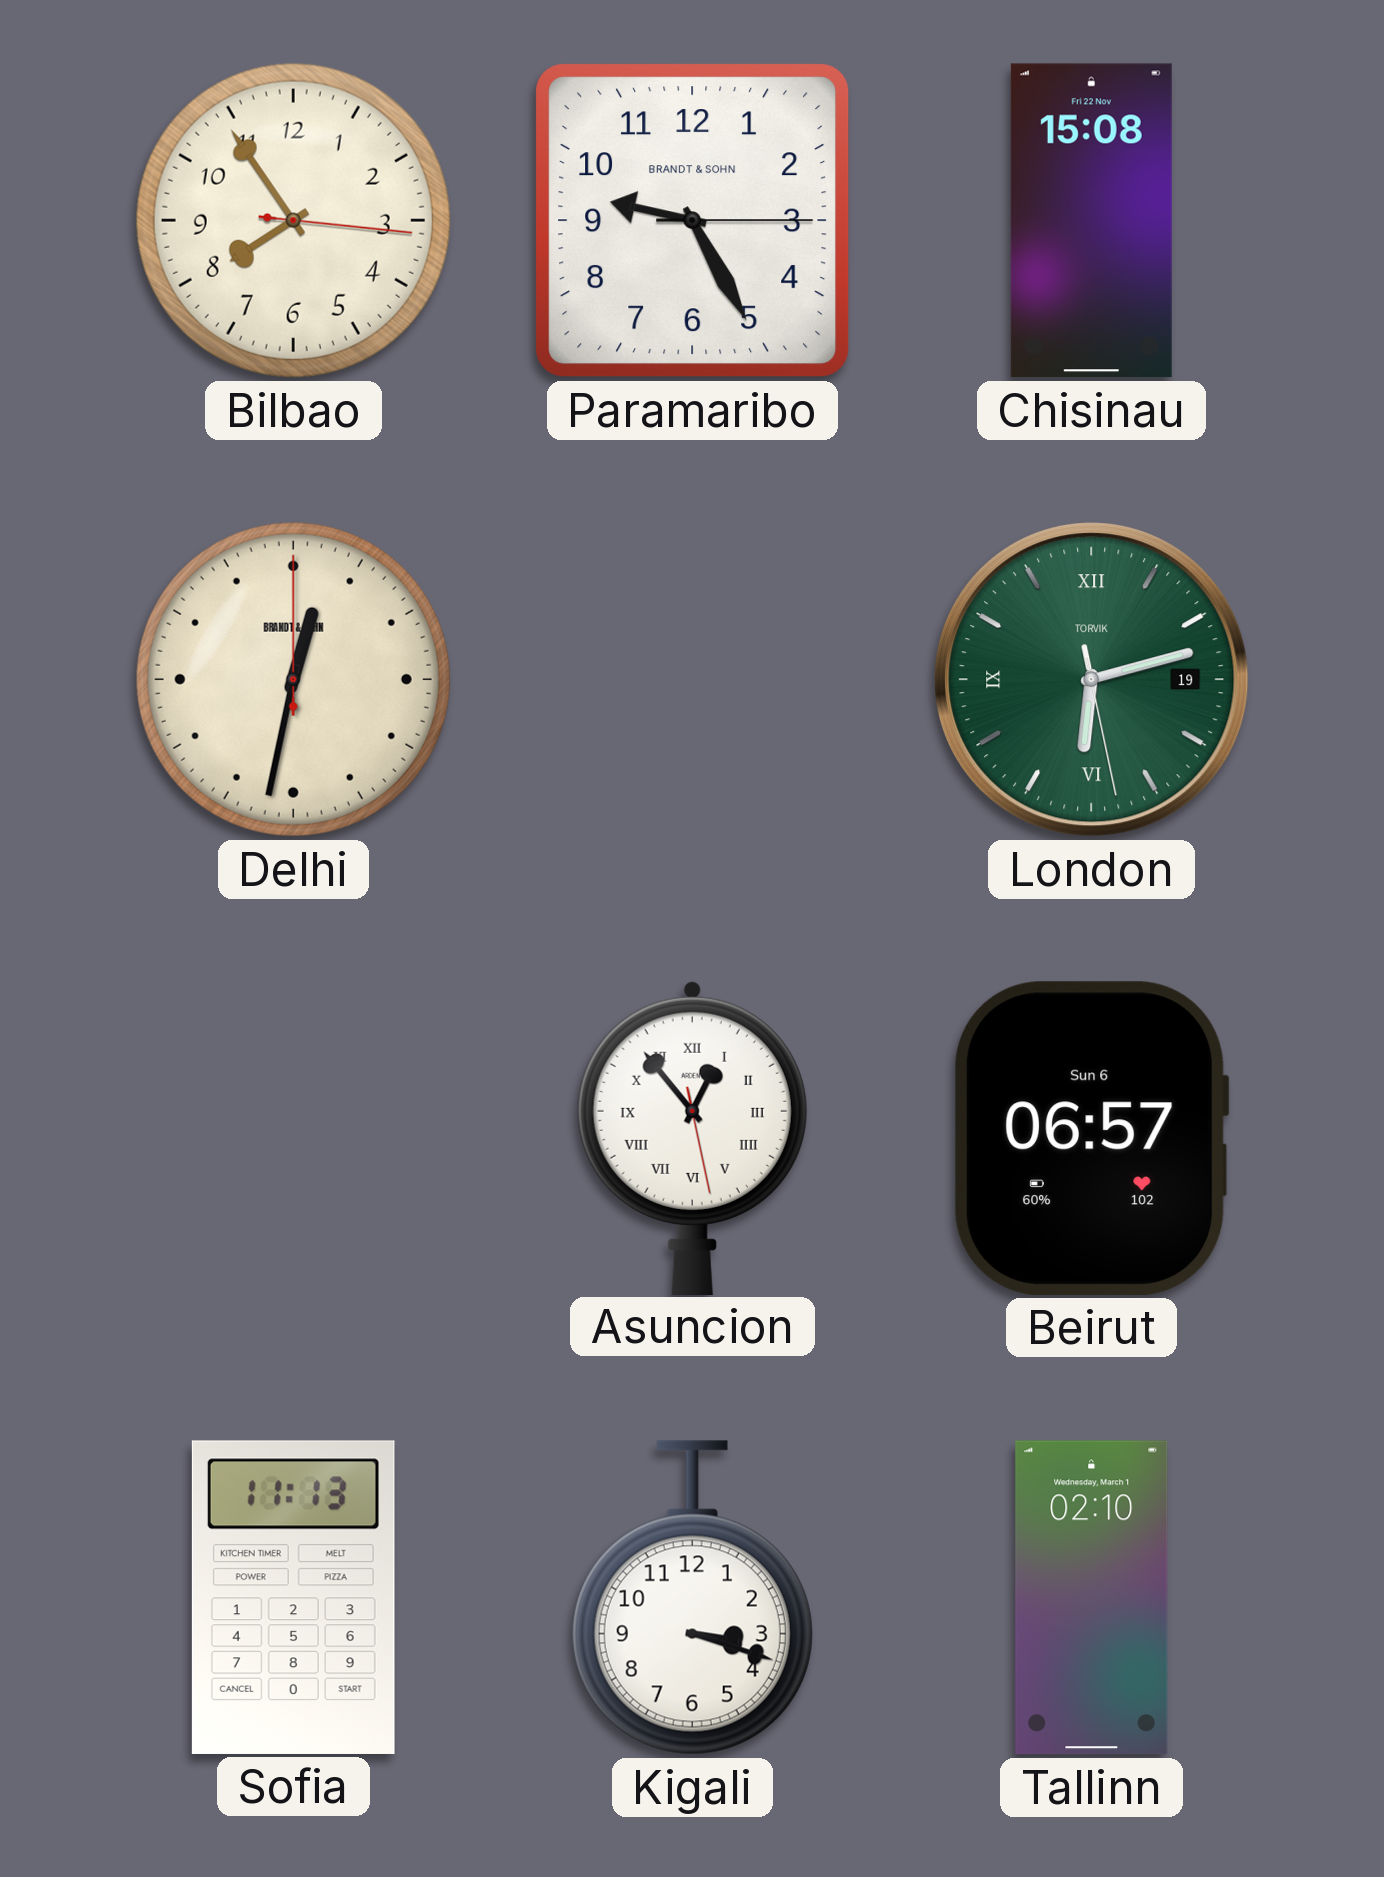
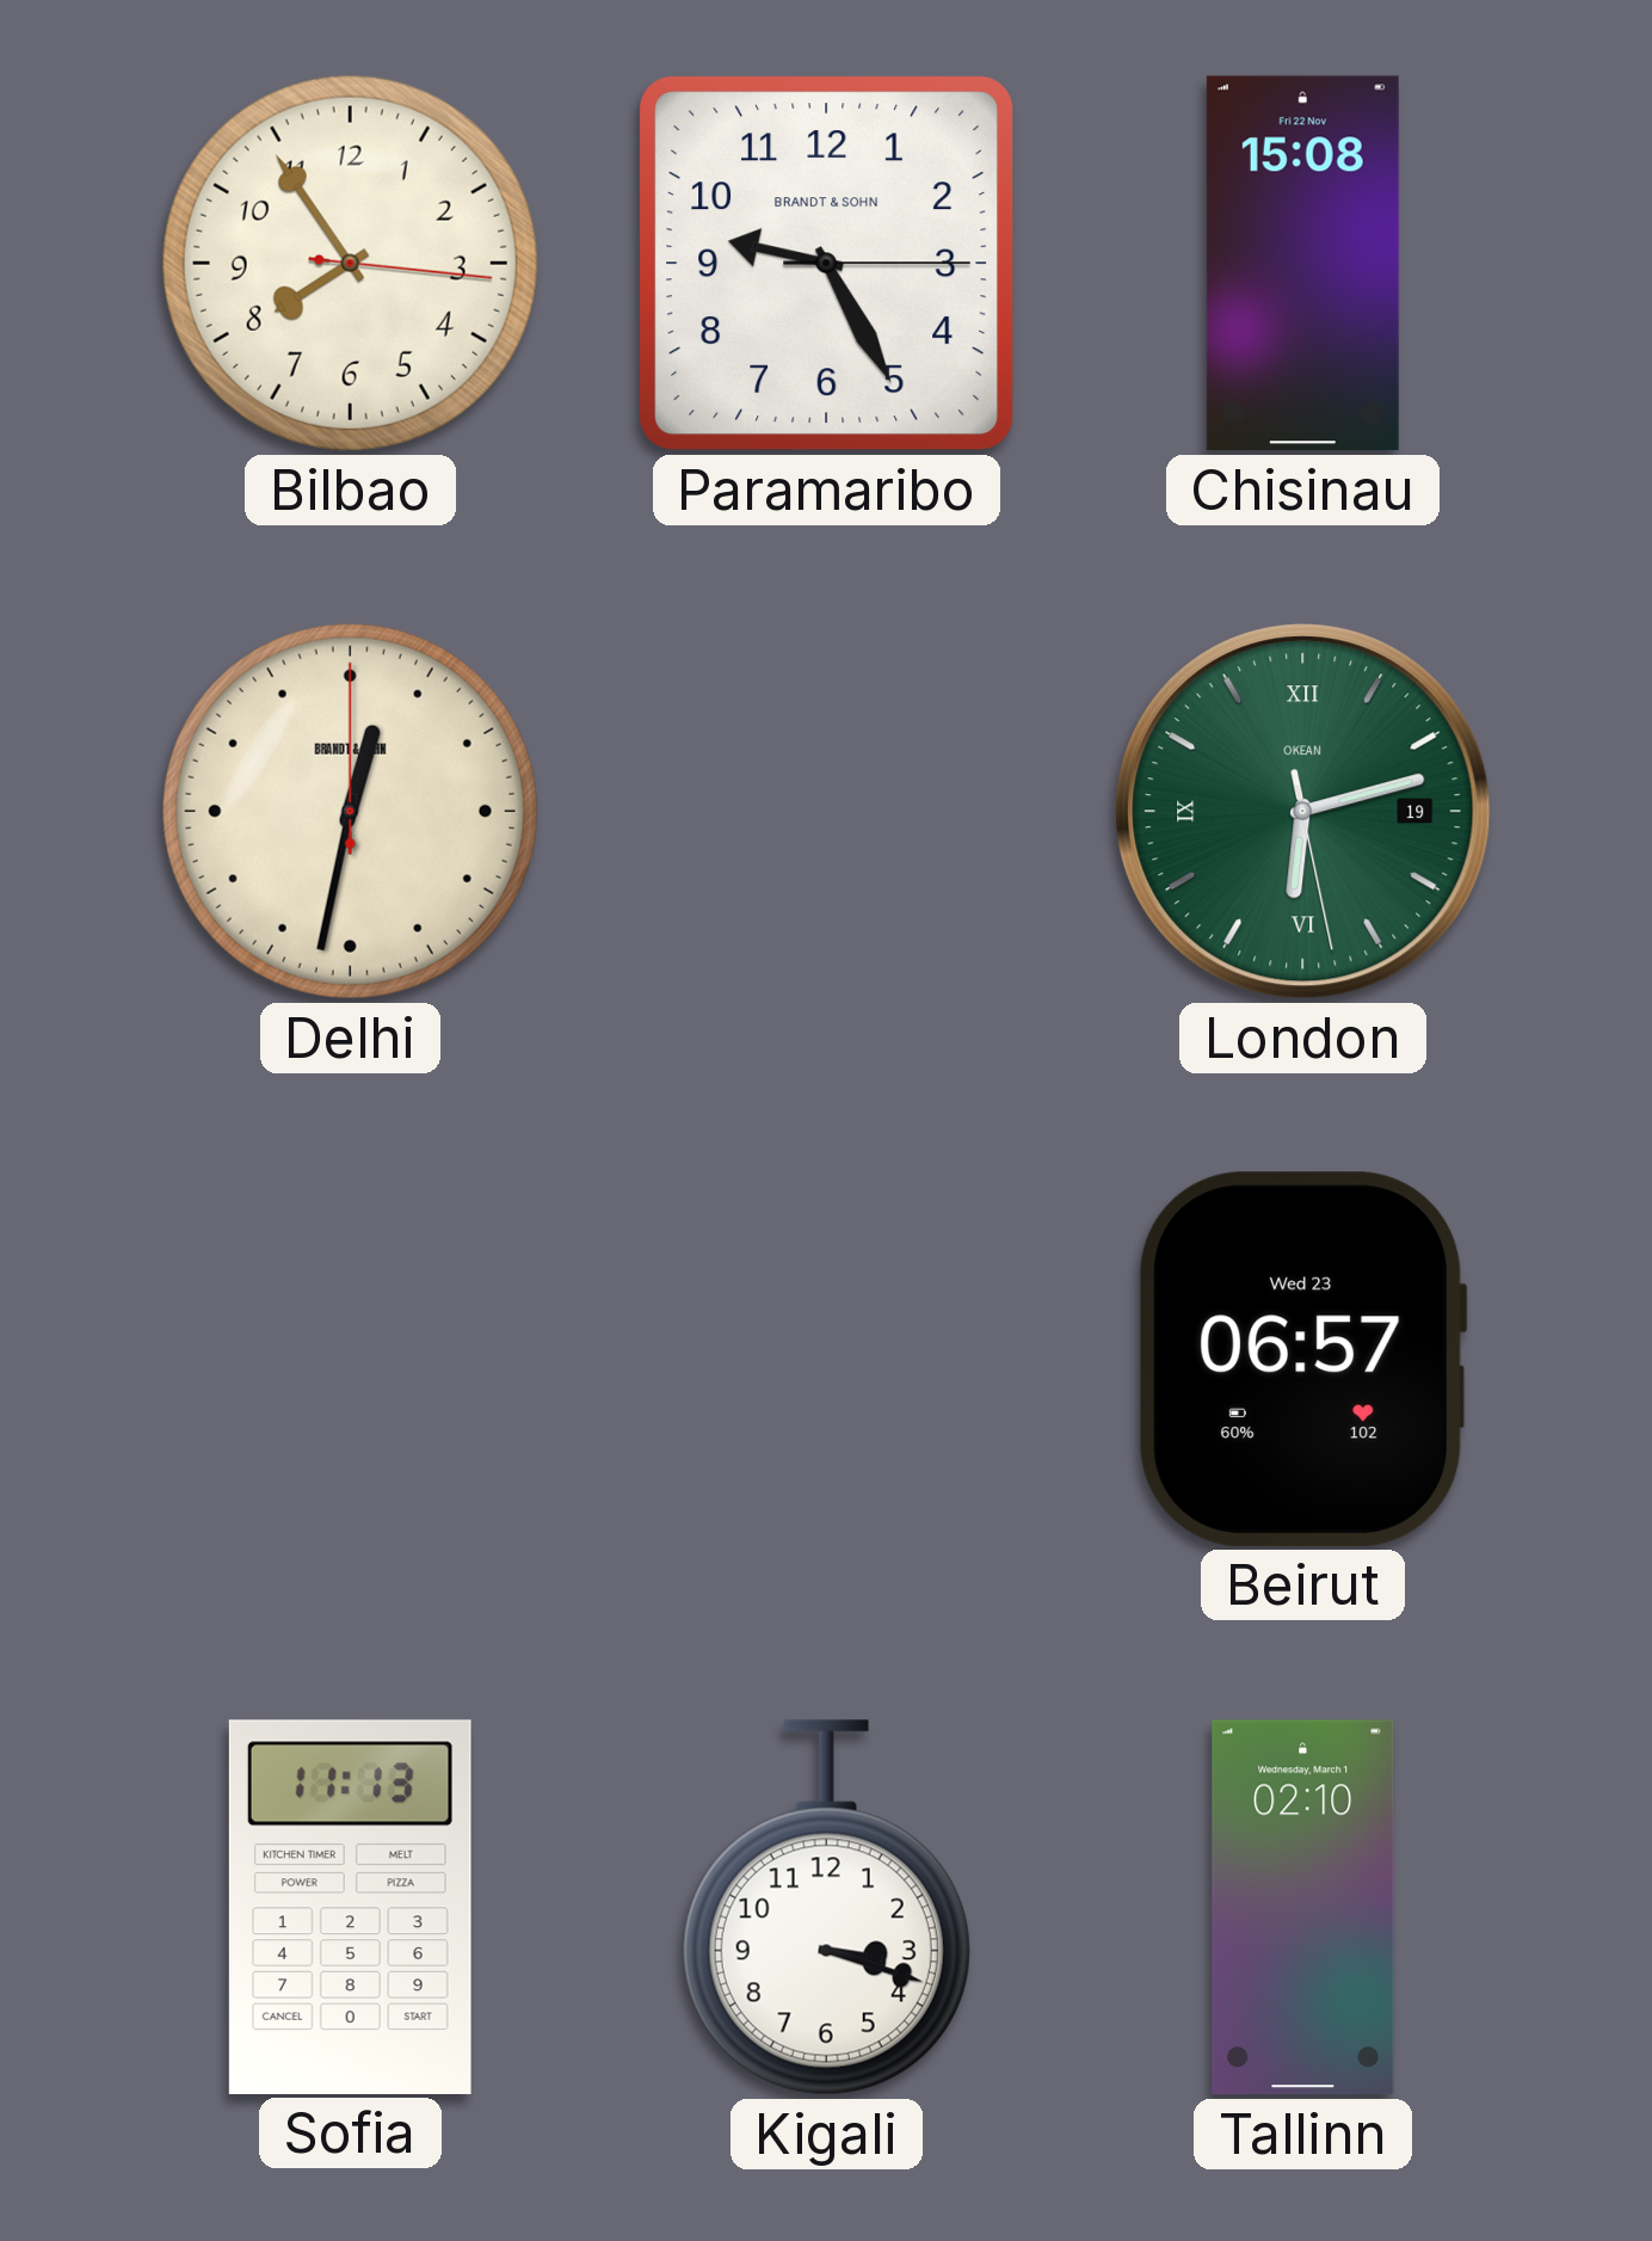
London brand: TORVIK -> OKEAN
Asuncion: 12:53 -> none
Beirut date: Sun 6 -> Wed 23
